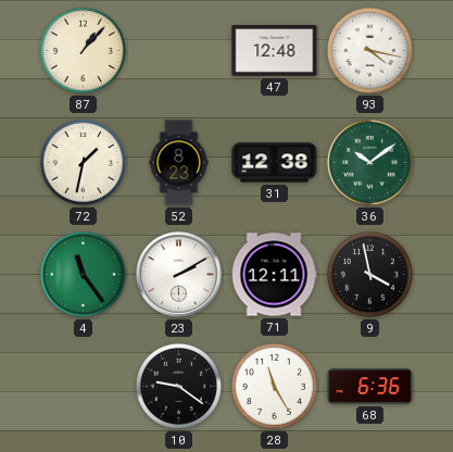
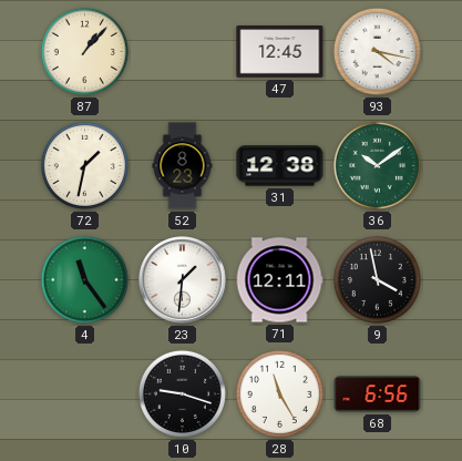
47: 12:48 -> 12:45
23: 2:10 -> 1:31
10: 9:21 -> 9:18
68: 6:36 -> 6:56
